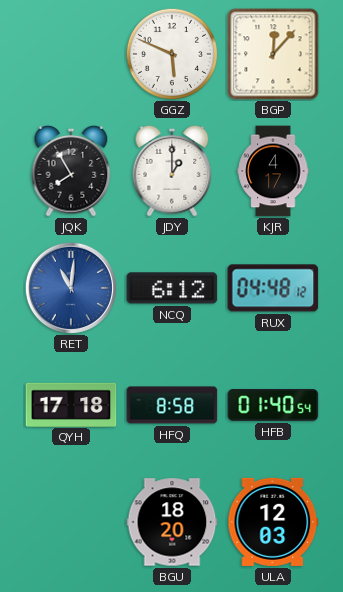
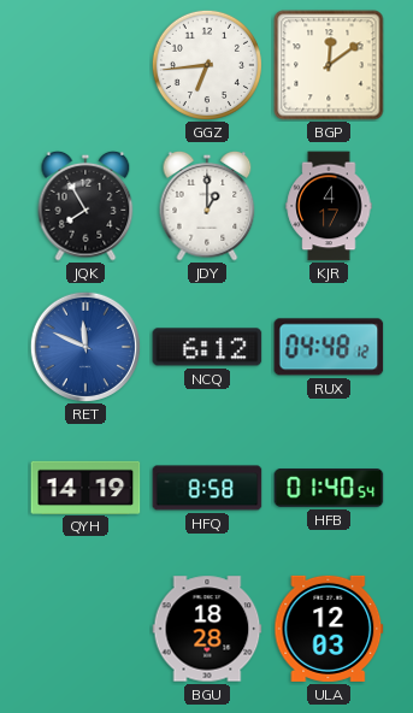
GGZ: 5:49 -> 6:44
BGP: 12:07 -> 12:09
RET: 11:01 -> 11:49
QYH: 17:18 -> 14:19
BGU: 18:20 -> 18:28
